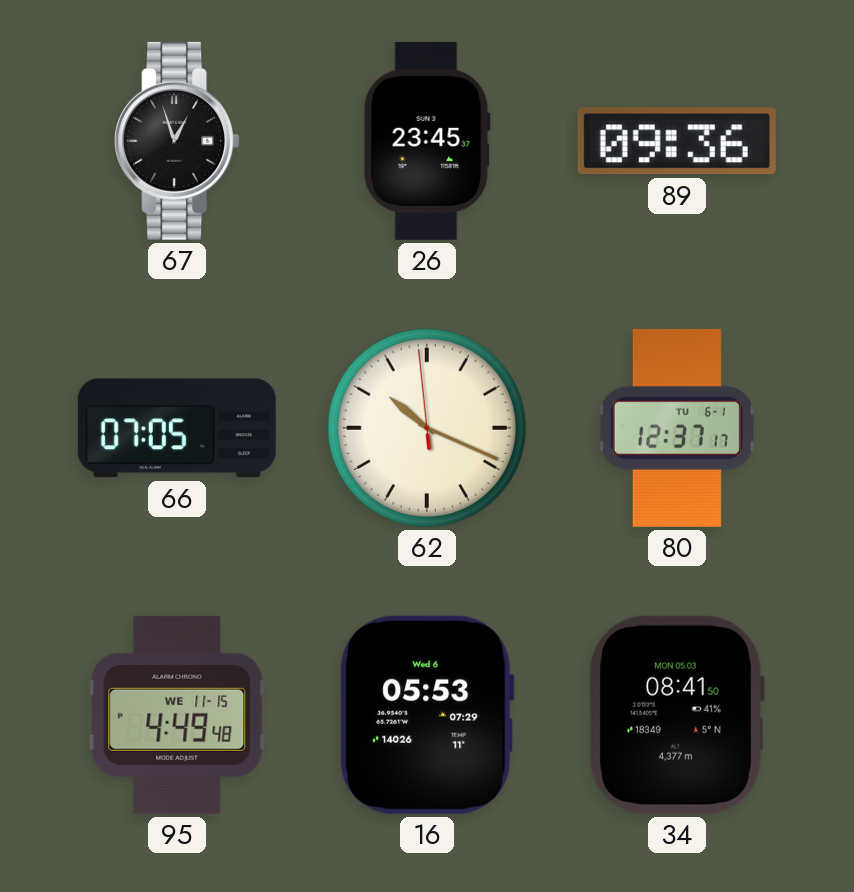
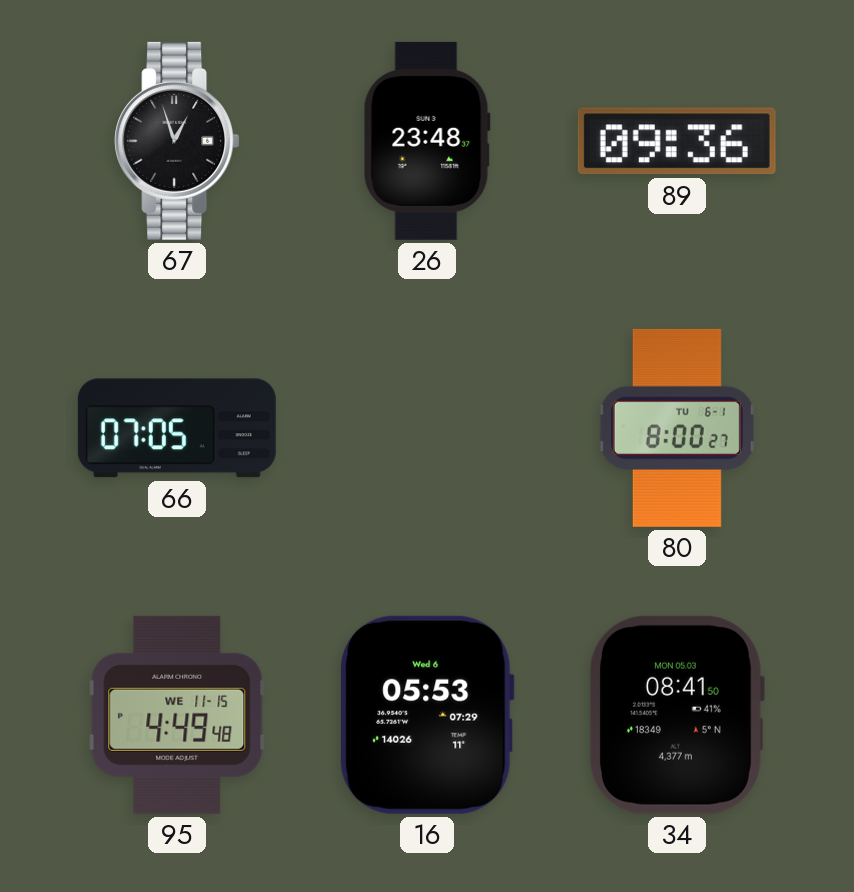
26: 23:45 -> 23:48
62: 10:18 -> none
80: 12:37 -> 8:00
